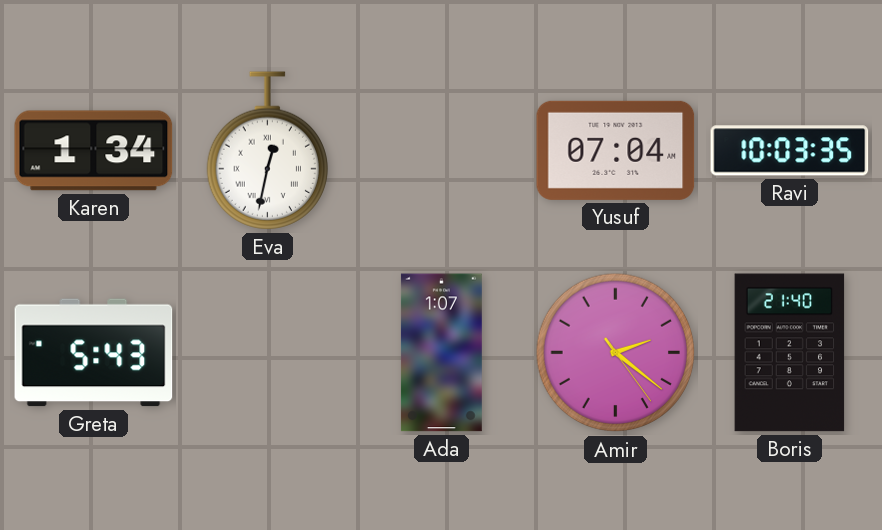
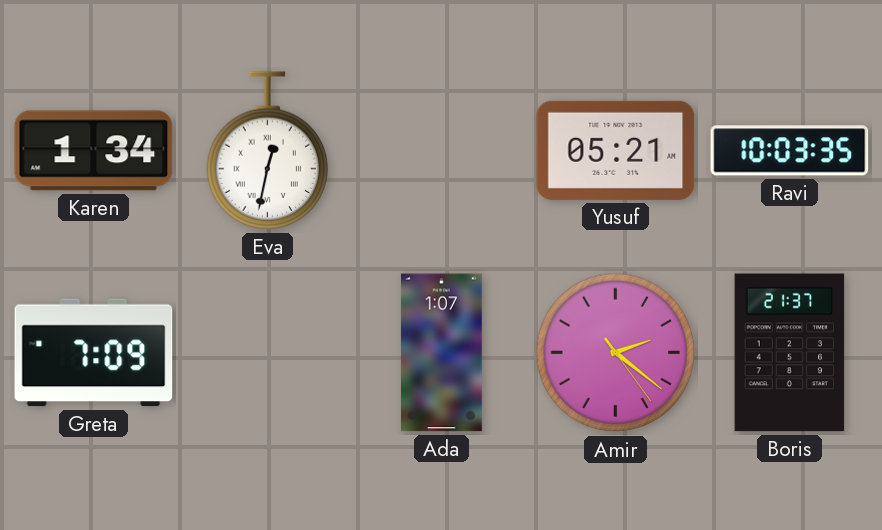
Yusuf: 07:04 -> 05:21
Greta: 5:43 -> 7:09
Boris: 21:40 -> 21:37
